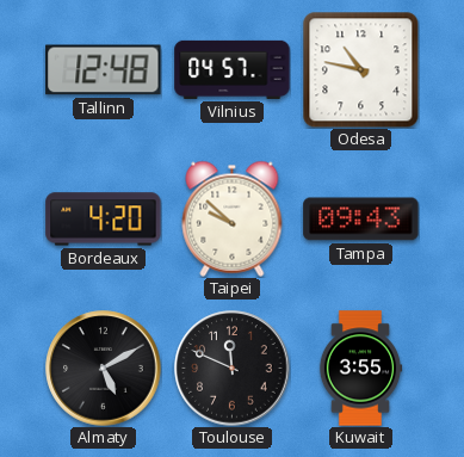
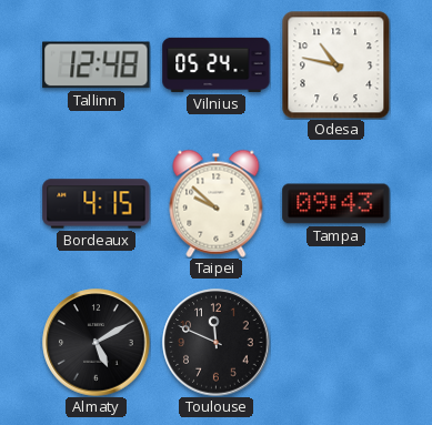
Vilnius: 04:57 -> 05:24
Bordeaux: 4:20 -> 4:15
Kuwait: 3:55 -> none
